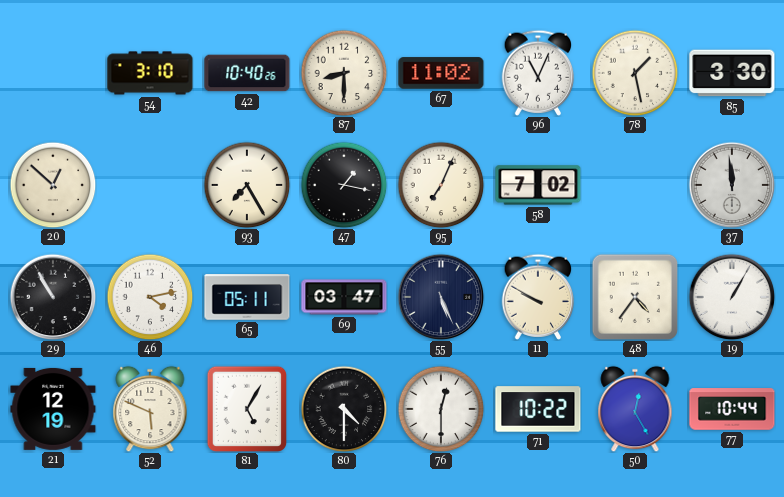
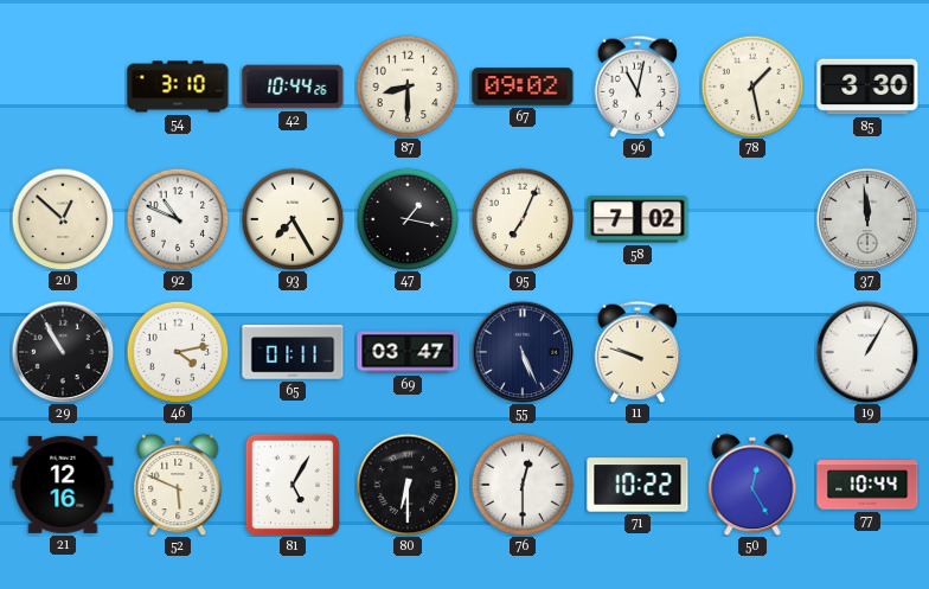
42: 10:40 -> 10:44
67: 11:02 -> 09:02
96: 11:04 -> 11:02
92: none -> 10:49
65: 05:11 -> 01:11
11: 9:50 -> 9:48
48: 4:36 -> none
21: 12:19 -> 12:16
80: 4:30 -> 6:30
